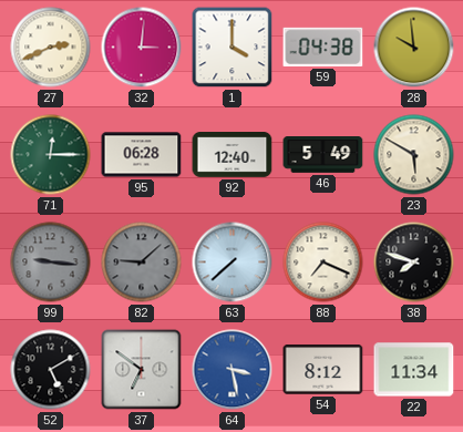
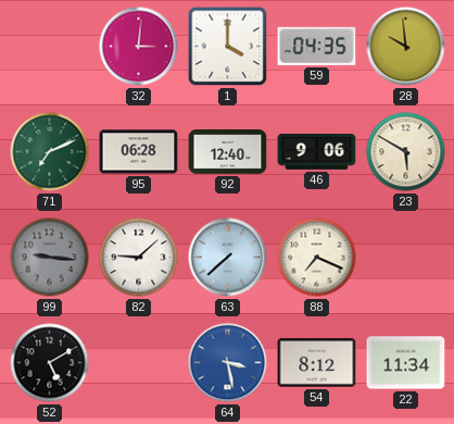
27: 2:41 -> none
59: 04:38 -> 04:35
71: 12:15 -> 7:11
46: 5:49 -> 9:06
82 dial: grey -> white
38: 7:48 -> none
37: 6:51 -> none
